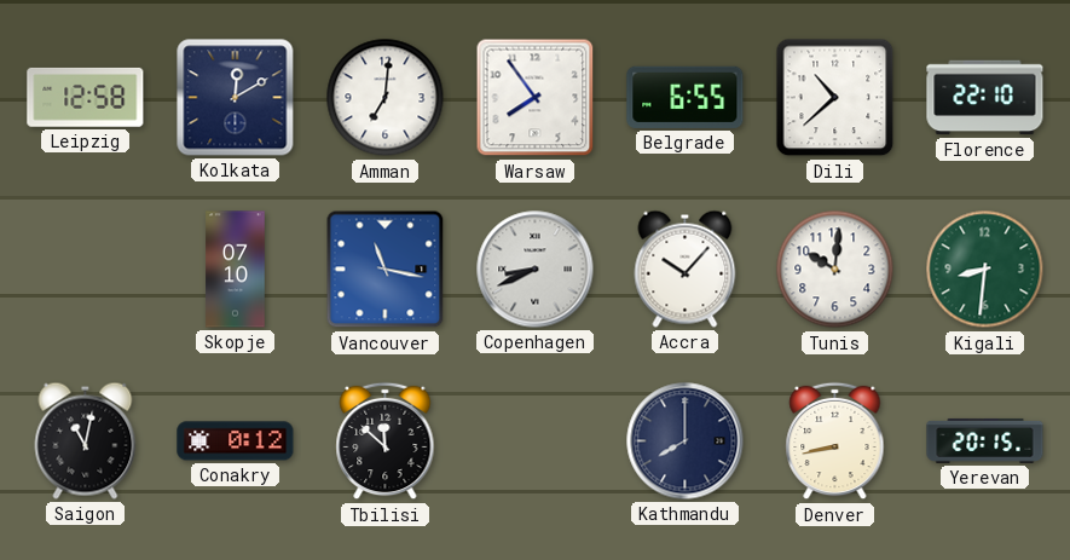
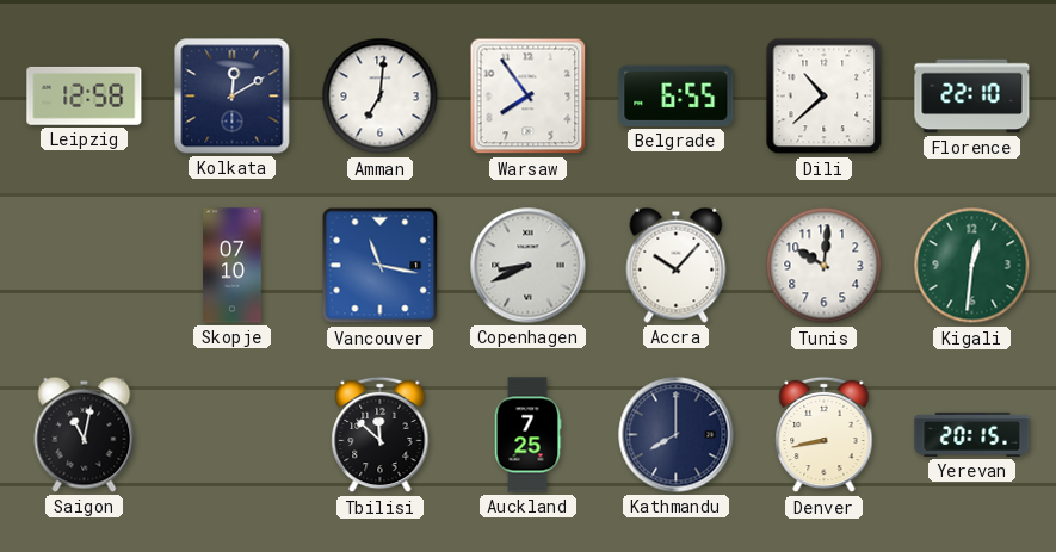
Kigali: 8:31 -> 12:31
Conakry: 0:12 -> none
Auckland: none -> 7:25
